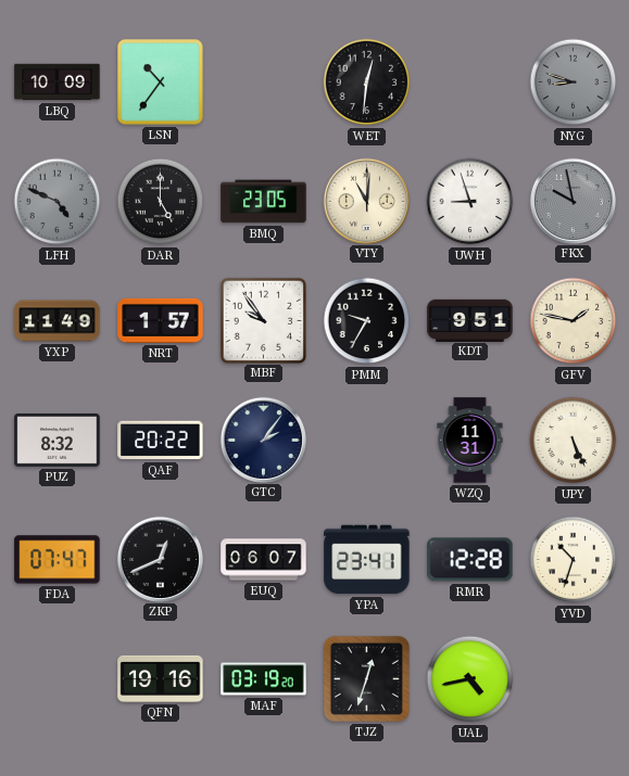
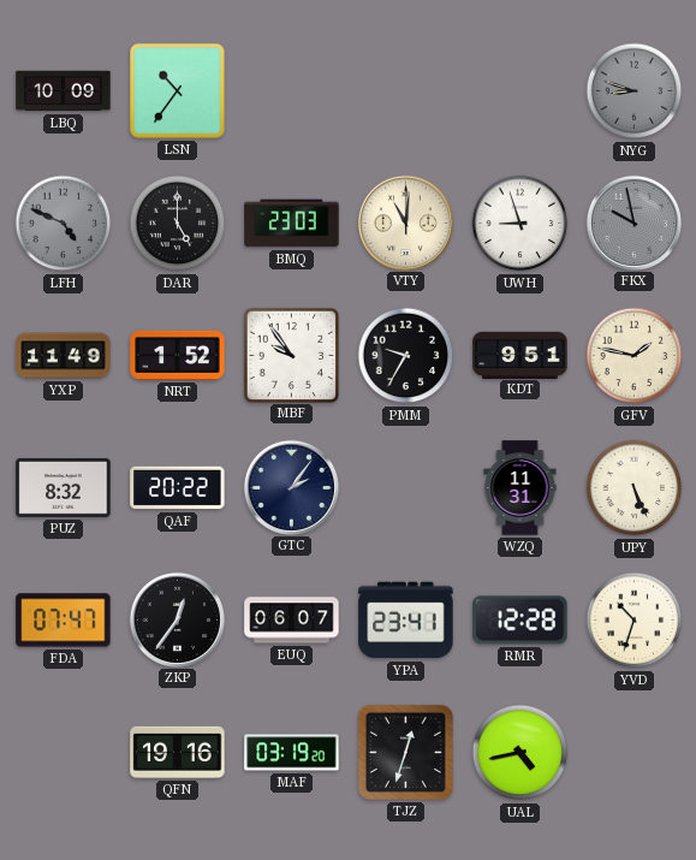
WET: 12:31 -> none
BMQ: 23:05 -> 23:03
NRT: 1:57 -> 1:52
ZKP: 12:41 -> 12:36
